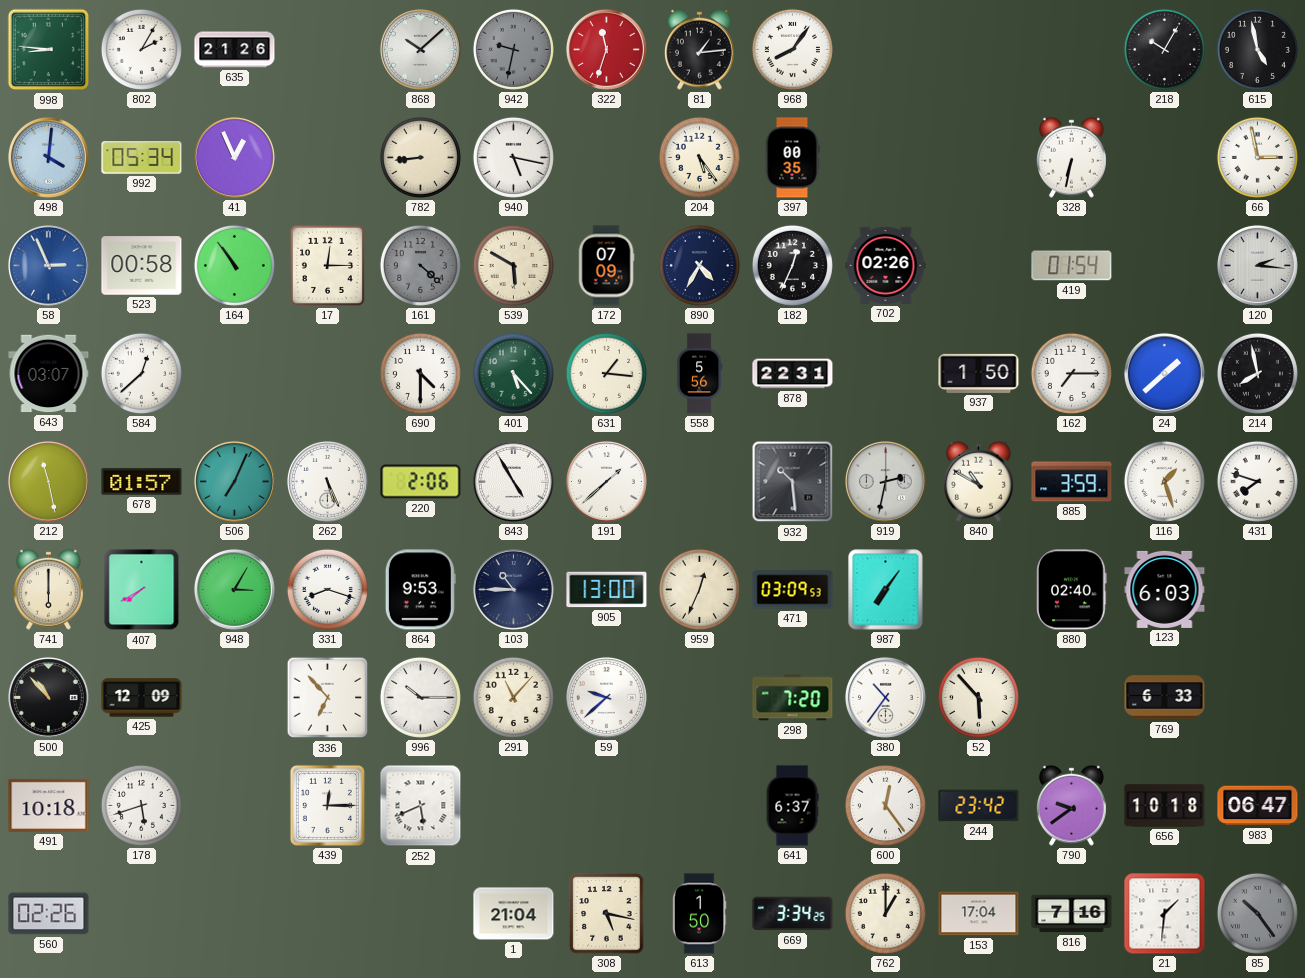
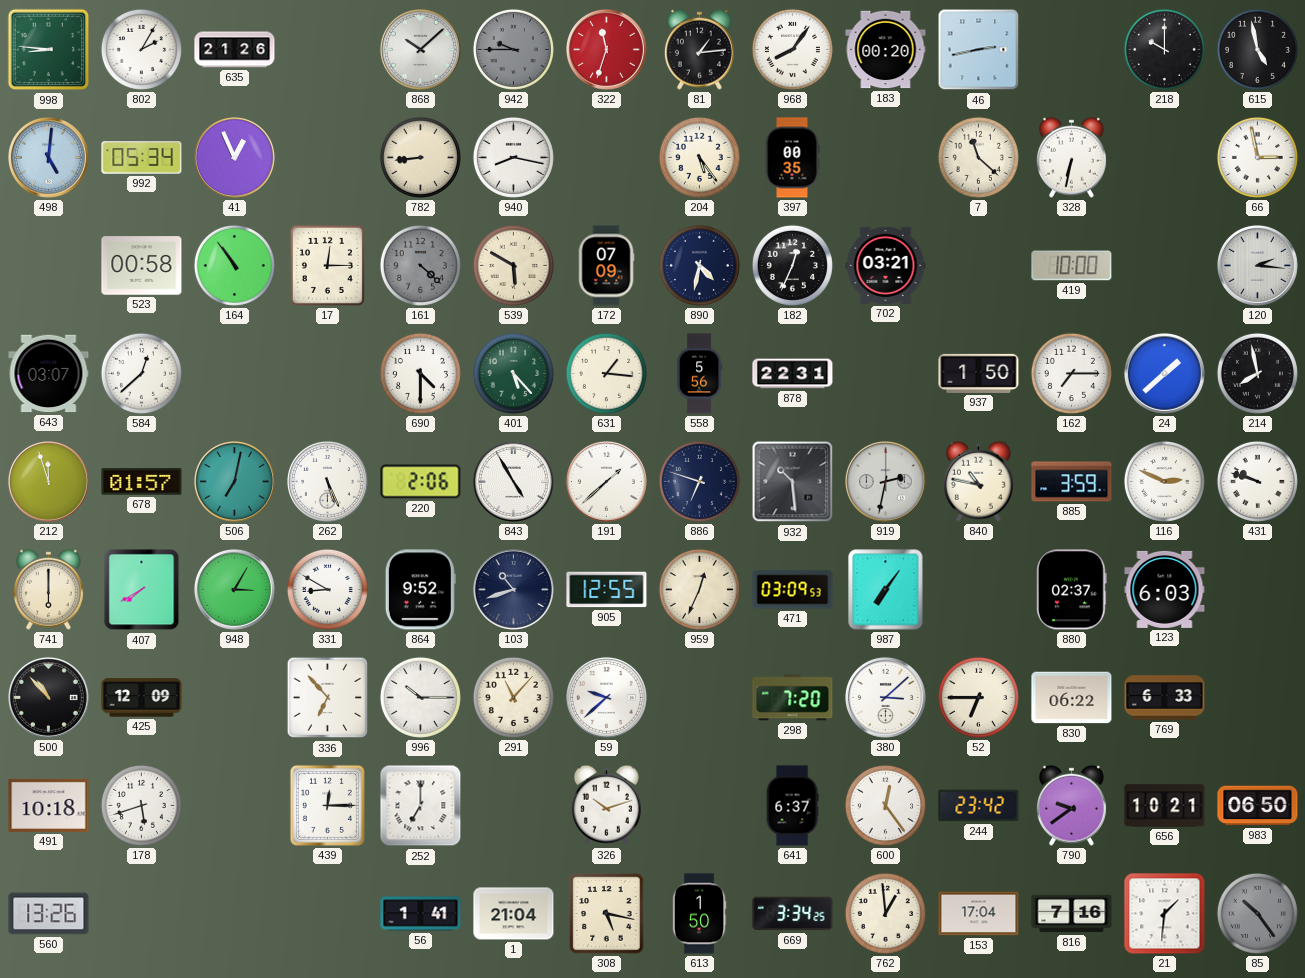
942: 9:32 -> 9:45
183: none -> 00:20
46: none -> 2:43
218: 10:05 -> 10:00
498: 4:01 -> 5:01
940: 5:17 -> 8:17
7: none -> 11:22
58: 2:56 -> none
890: 4:35 -> 4:32
702: 02:26 -> 03:21
419: 01:54 -> 10:00
212: 11:28 -> 11:57
506: 7:04 -> 7:02
886: none -> 6:48
840: 10:50 -> 10:47
116: 1:27 -> 2:49
431: 7:48 -> 9:48
331: 8:18 -> 8:50
864: 9:53 -> 9:52
103: 10:45 -> 10:42
905: 13:00 -> 12:55
880: 02:40 -> 02:37
380: 10:36 -> 3:08
52: 5:53 -> 6:45
830: none -> 06:22
252: 5:41 -> 7:00
326: none -> 10:12
656: 10:18 -> 10:21
983: 06:47 -> 06:50
560: 02:26 -> 13:26
56: none -> 1:41
762: 1:00 -> 12:59
